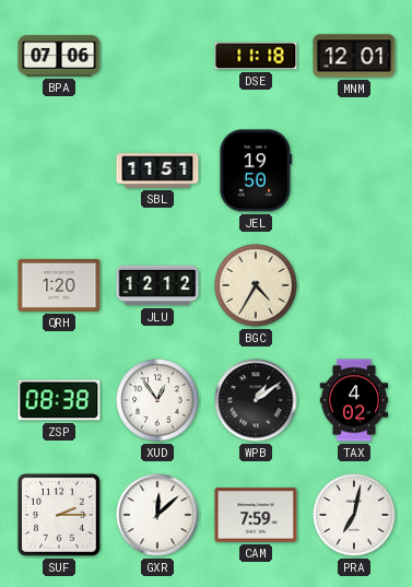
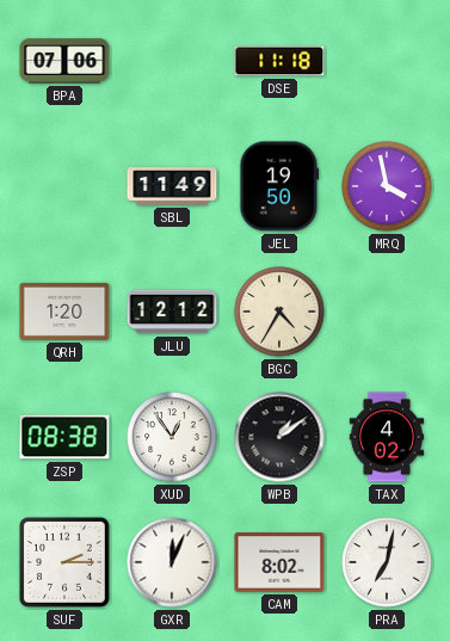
MNM: 12:01 -> none
SBL: 11:51 -> 11:49
MRQ: none -> 3:58
GXR: 12:08 -> 12:04
CAM: 7:59 -> 8:02
